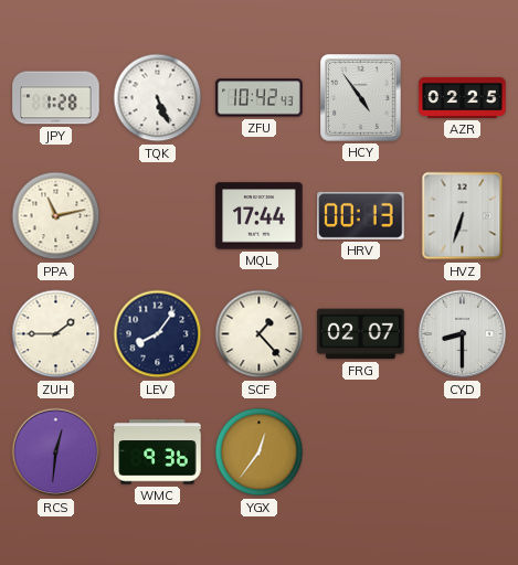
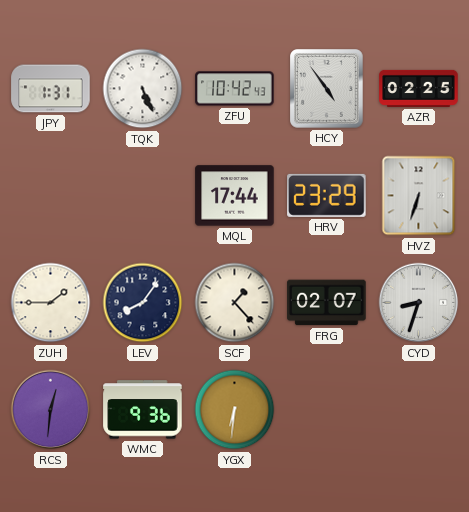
JPY: 1:28 -> 1:31
PPA: 11:13 -> none
HRV: 00:13 -> 23:29
CYD: 8:30 -> 8:33
YGX: 12:36 -> 6:31
